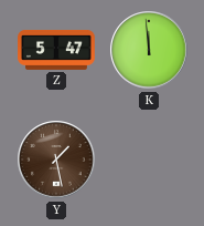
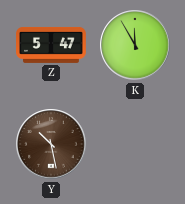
K: 11:59 -> 11:55
Y: 1:28 -> 10:28
